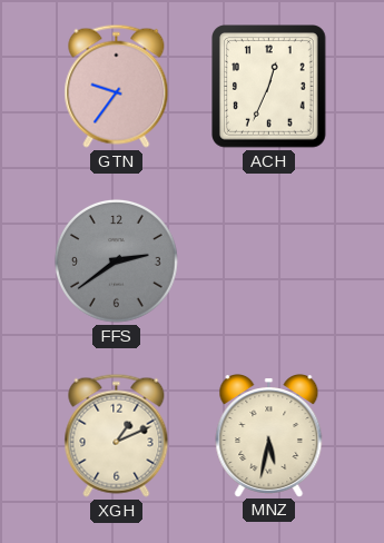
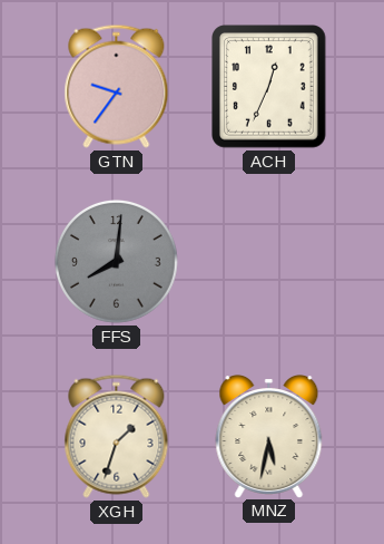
FFS: 2:39 -> 8:01
XGH: 1:11 -> 1:33
